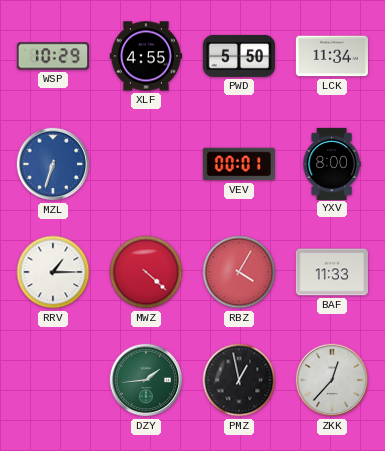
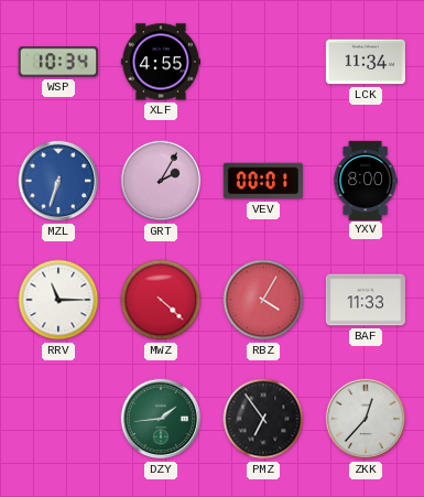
WSP: 10:29 -> 10:34
PWD: 5:50 -> none
GRT: none -> 2:05
RRV: 1:15 -> 11:15
PMZ: 12:58 -> 6:54
